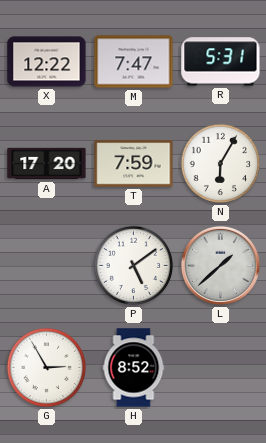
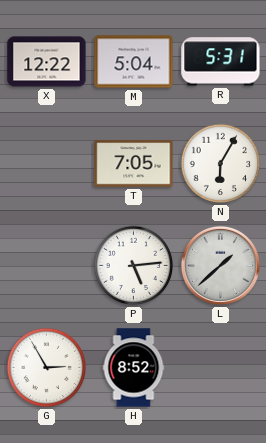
M: 7:47 -> 5:04
A: 17:20 -> none
T: 7:59 -> 7:05
P: 5:09 -> 5:14
